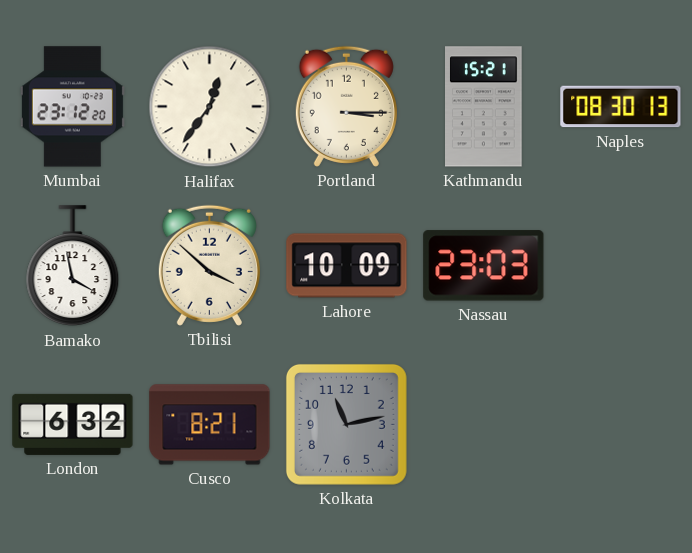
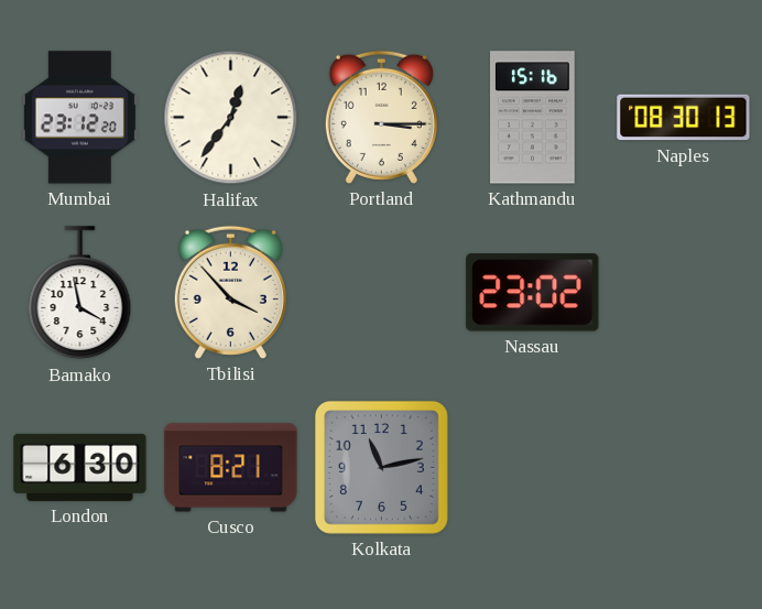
Kathmandu: 15:21 -> 15:16
Tbilisi: 3:52 -> 3:53
Lahore: 10:09 -> none
Nassau: 23:03 -> 23:02
London: 6:32 -> 6:30
